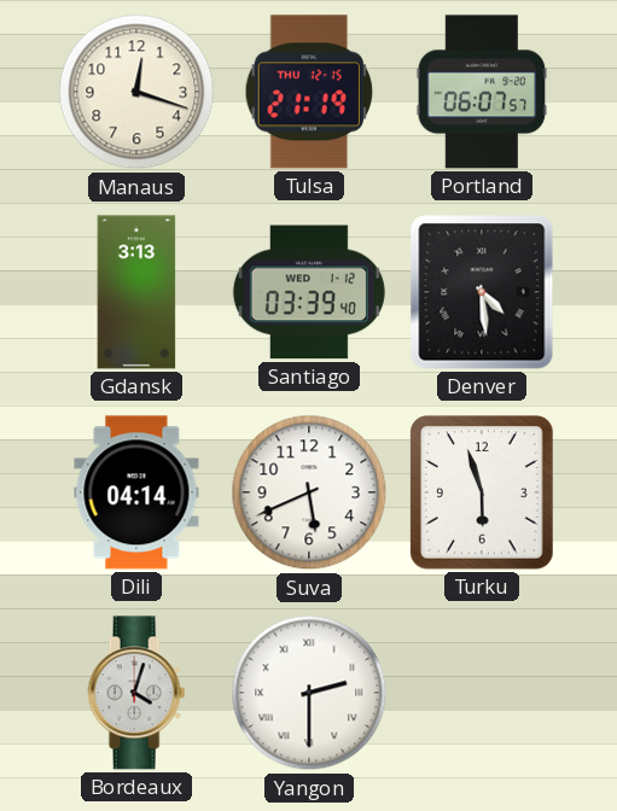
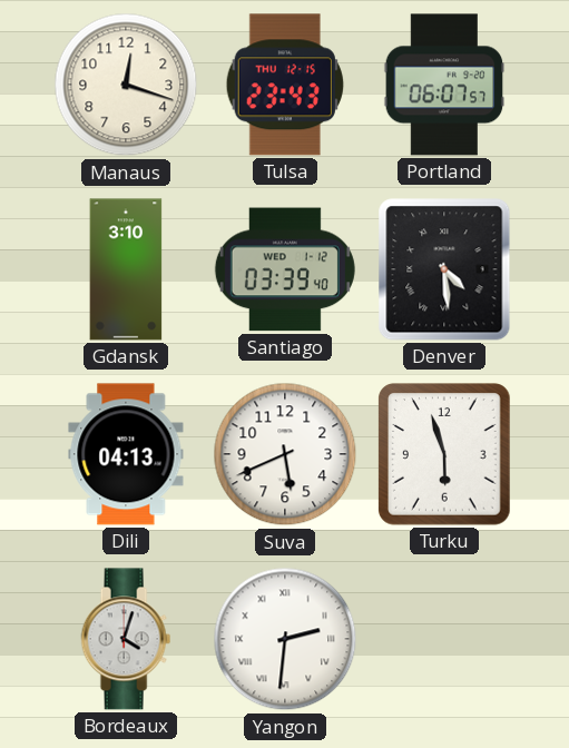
Tulsa: 21:19 -> 23:43
Gdansk: 3:13 -> 3:10
Dili: 04:14 -> 04:13
Yangon: 2:30 -> 2:31
